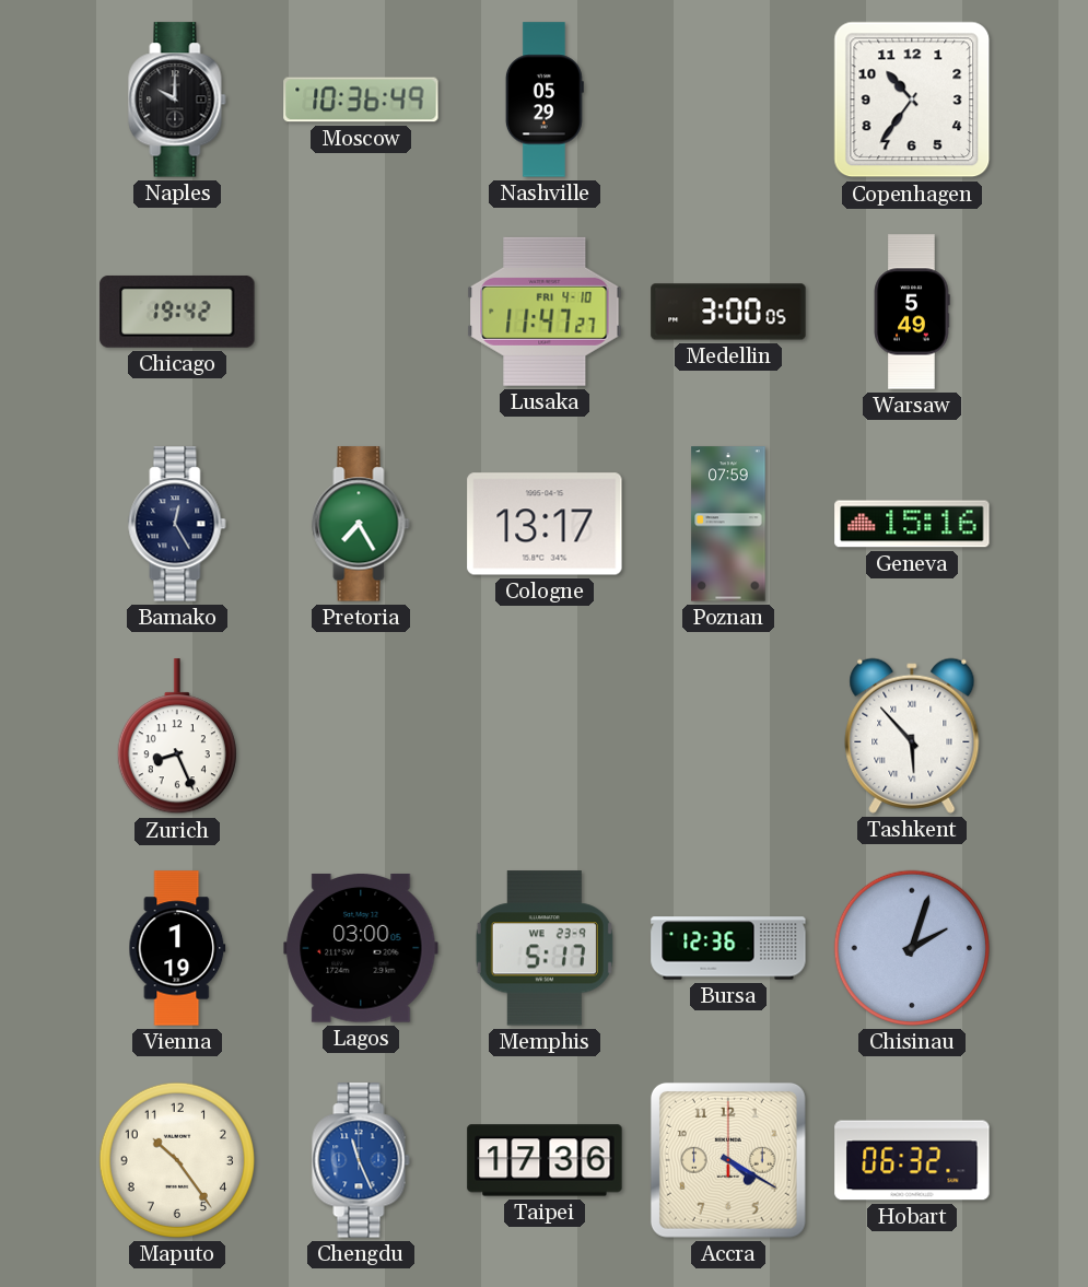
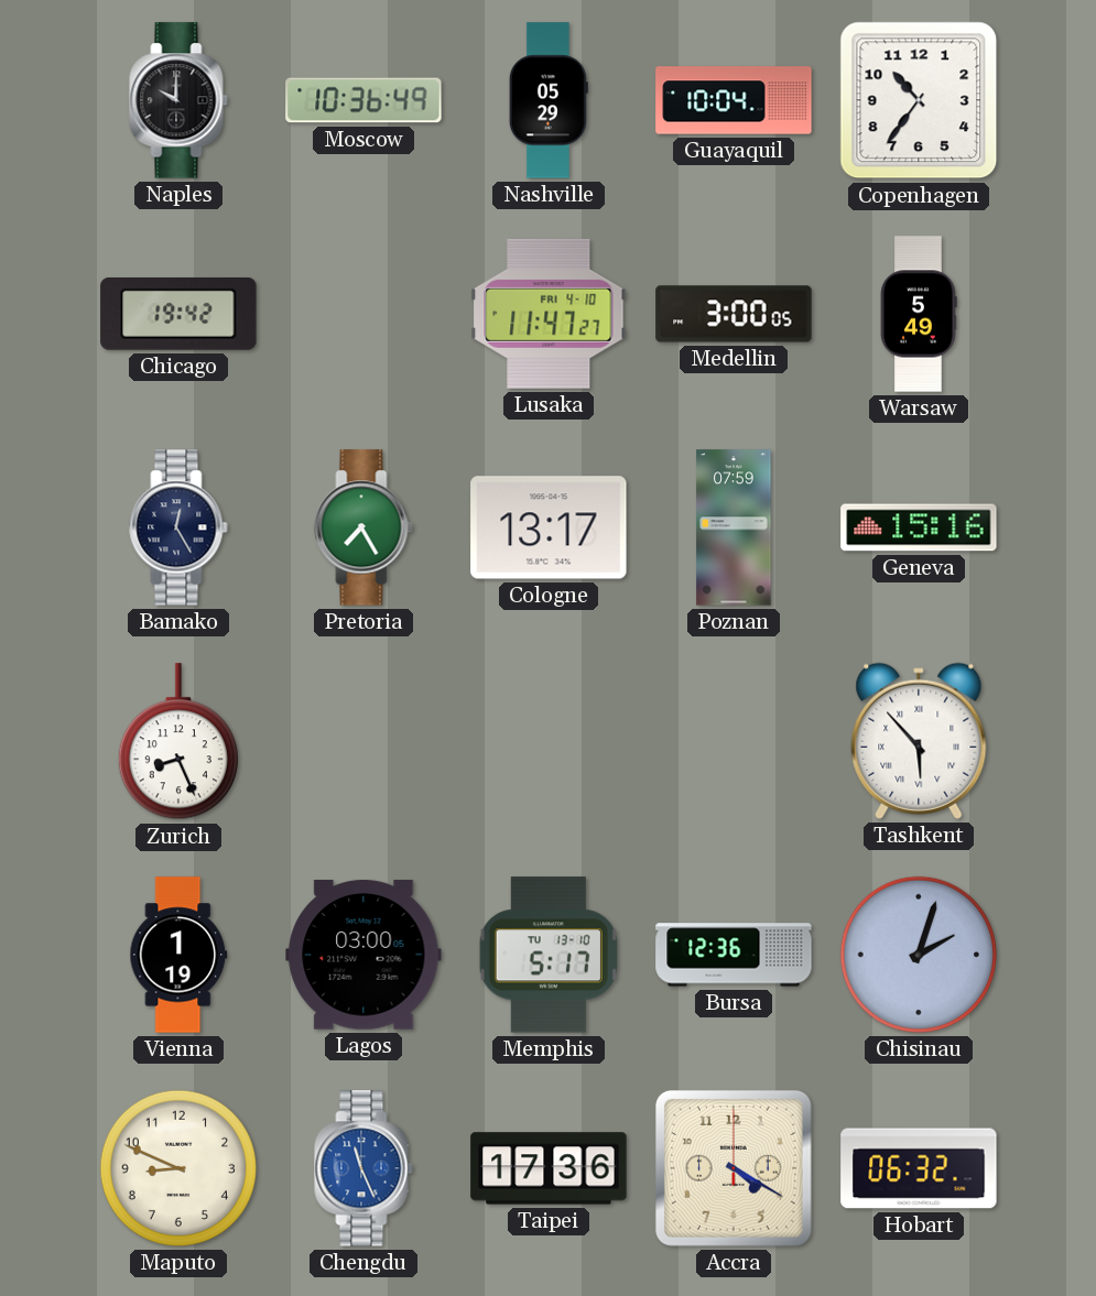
Guayaquil: none -> 10:04
Memphis date: WE 23-9 -> TU 13-10
Maputo: 10:24 -> 8:49
